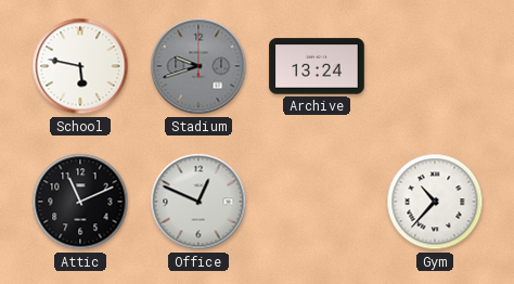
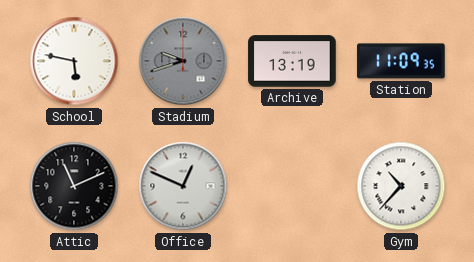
Archive: 13:24 -> 13:19
Station: none -> 11:09
